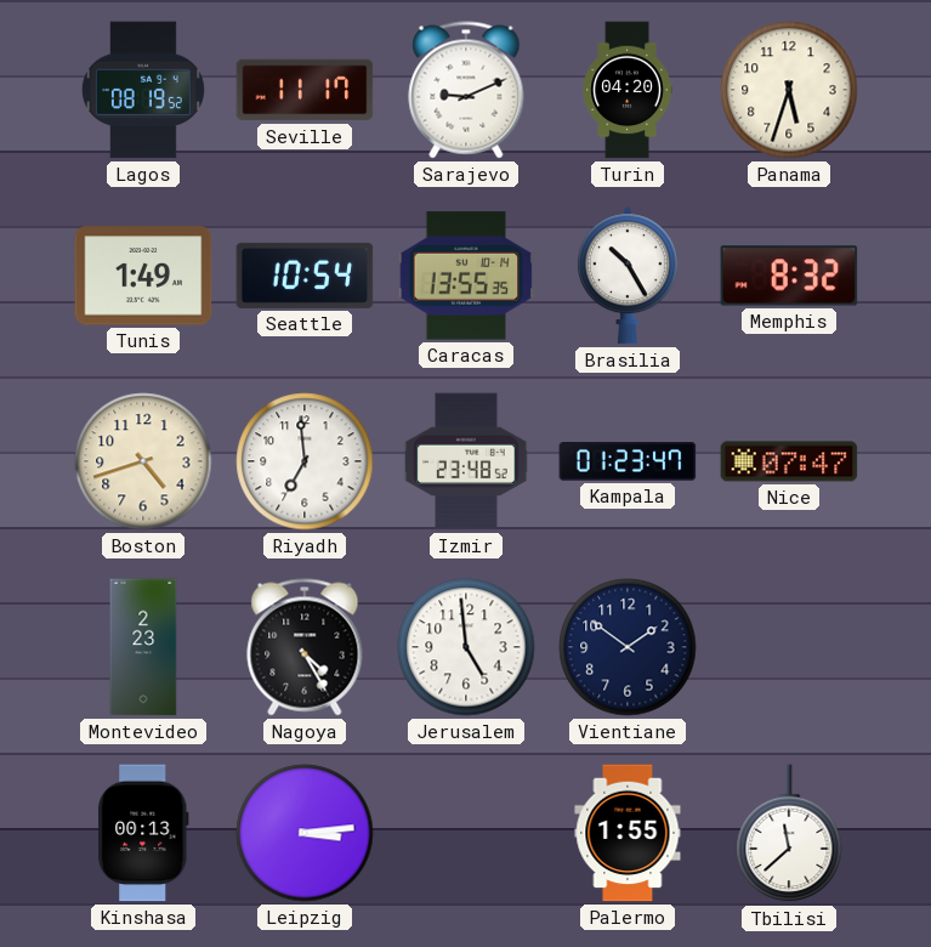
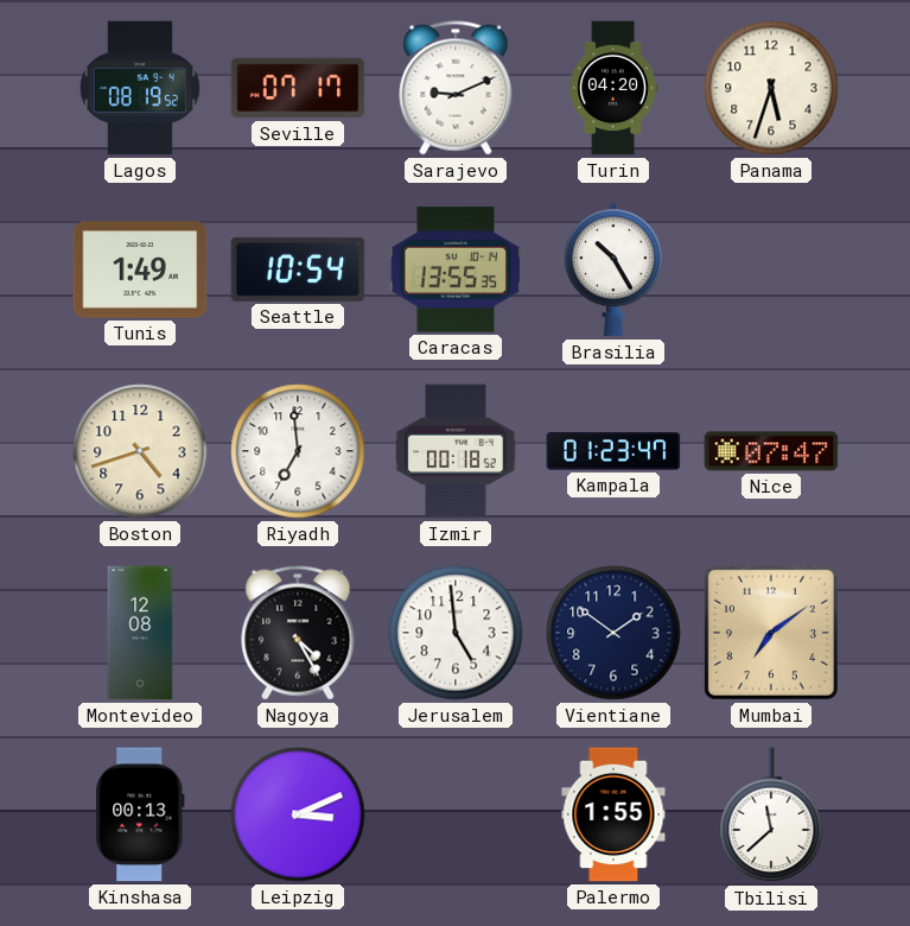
Seville: 11:17 -> 07:17
Memphis: 8:32 -> none
Izmir: 23:48 -> 00:18
Montevideo: 2:23 -> 12:08
Mumbai: none -> 7:09
Leipzig: 3:14 -> 3:11
